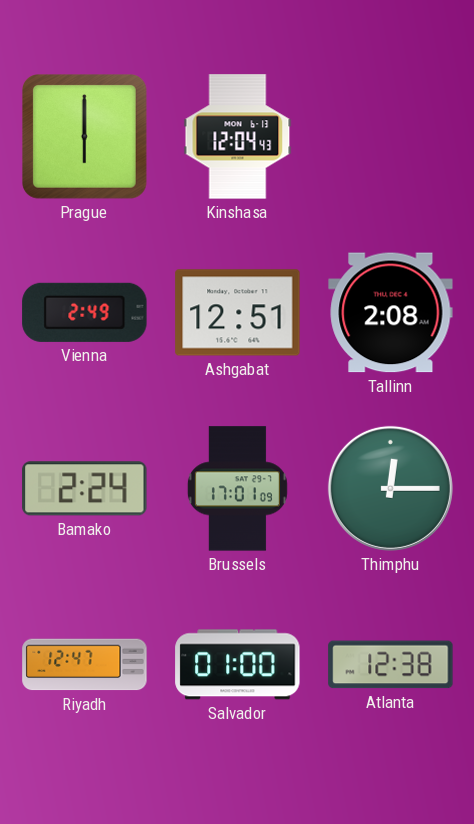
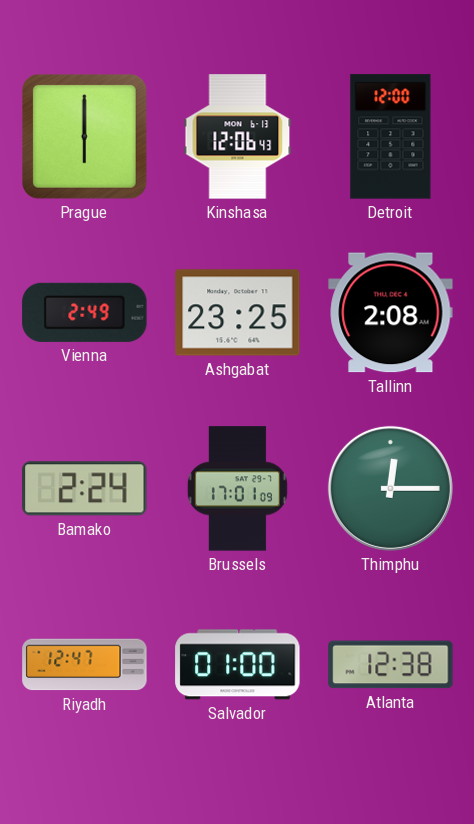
Kinshasa: 12:04 -> 12:06
Detroit: none -> 12:00
Ashgabat: 12:51 -> 23:25
